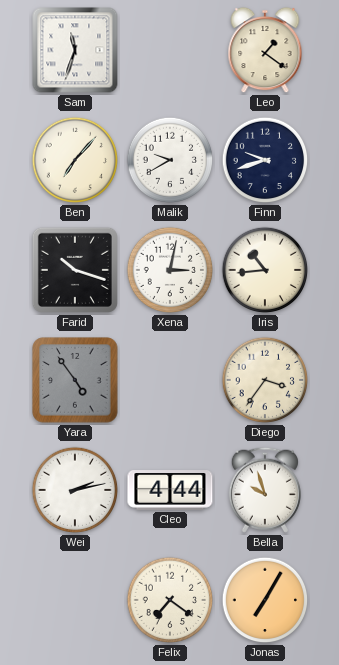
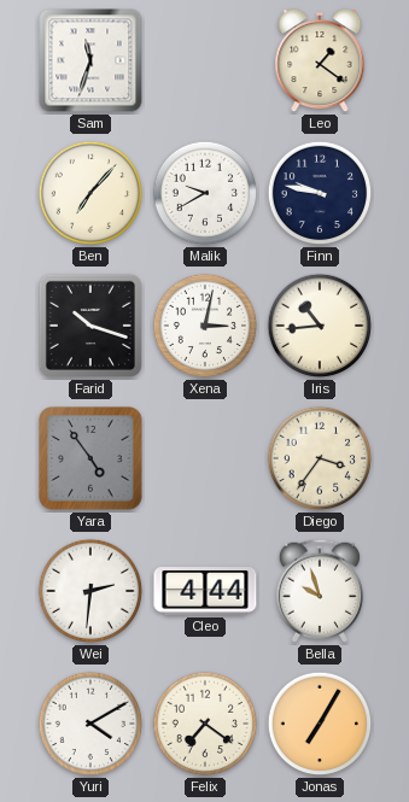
Finn: 9:42 -> 9:47
Wei: 2:13 -> 2:31
Yuri: none -> 4:10
